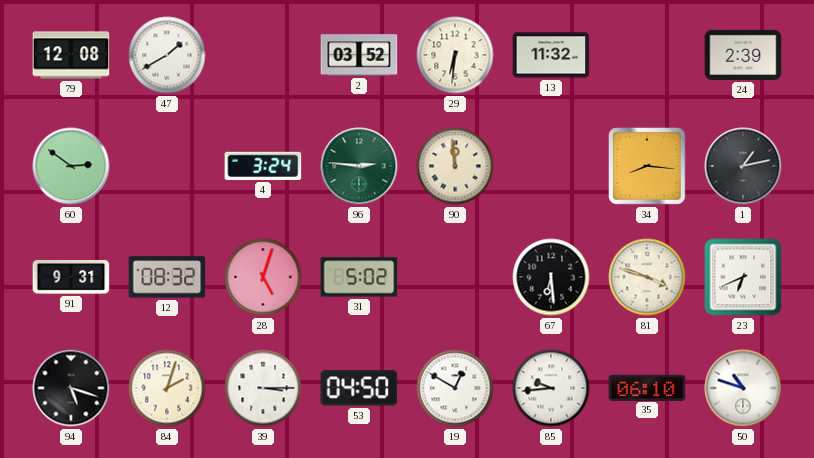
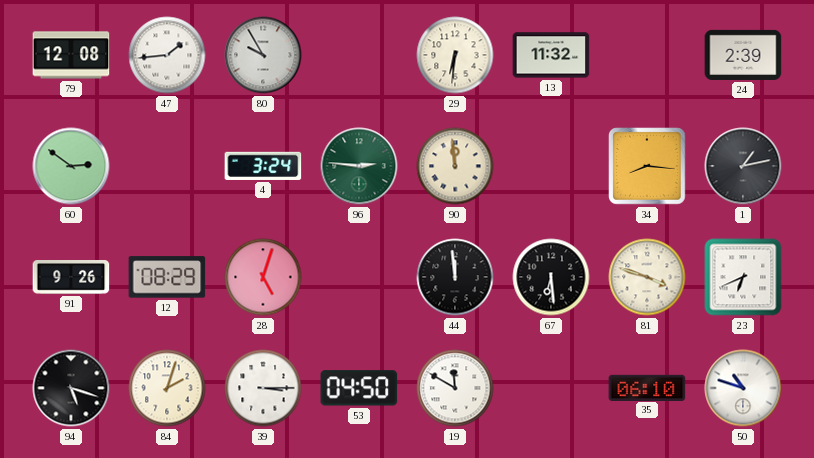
47: 1:40 -> 1:44
80: none -> 9:55
2: 03:52 -> none
91: 9:31 -> 9:26
12: 08:32 -> 08:29
31: 5:02 -> none
44: none -> 11:59
19: 12:50 -> 11:50
85: 9:44 -> none
